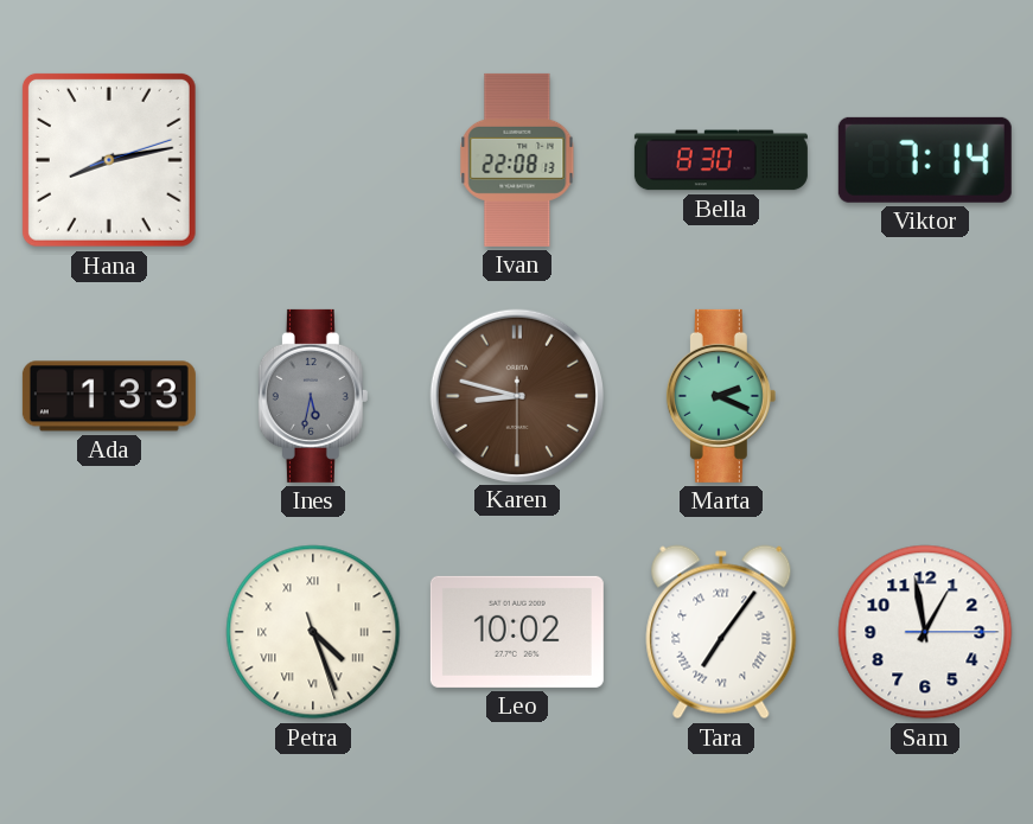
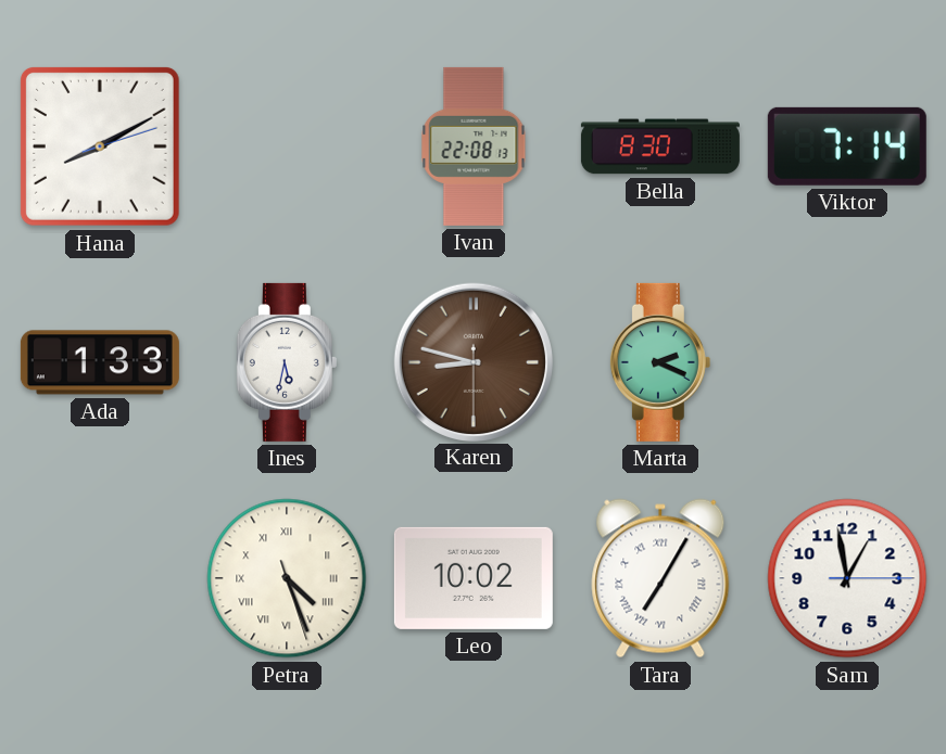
Hana: 8:13 -> 8:10
Ines dial: grey -> white
Tara: 7:06 -> 7:05
